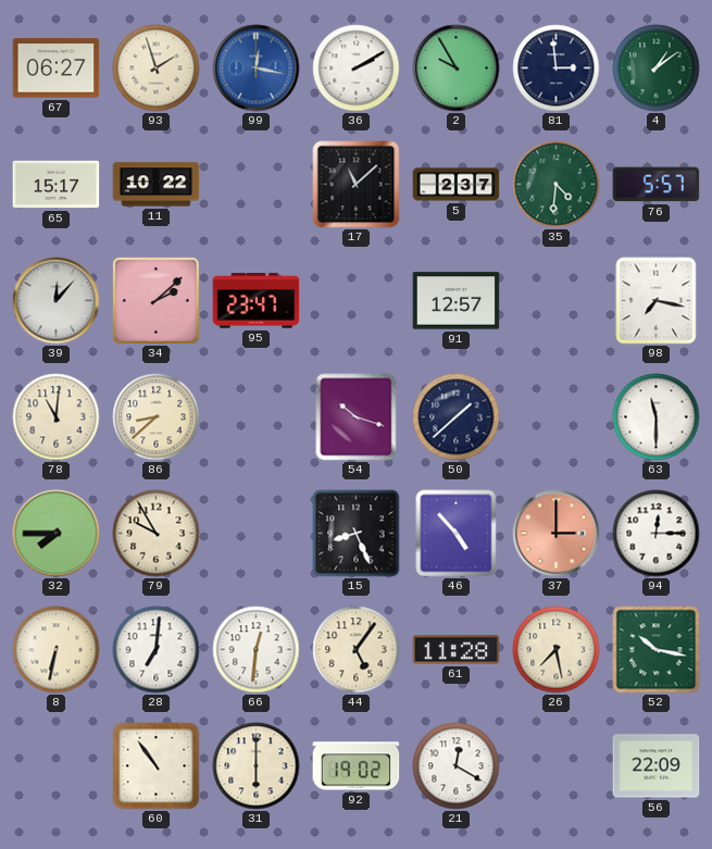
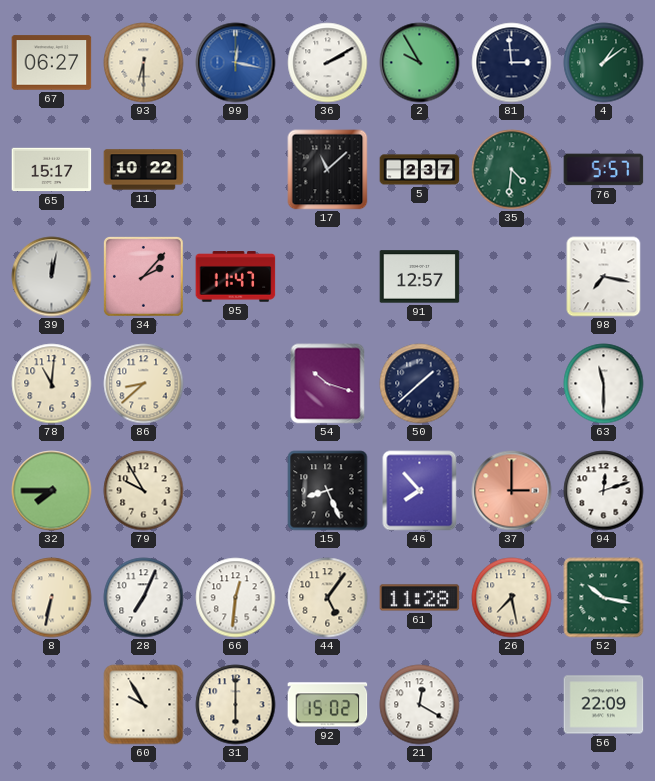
93: 1:57 -> 6:30
39: 12:07 -> 12:02
34: 2:08 -> 2:07
95: 23:47 -> 11:47
46: 4:53 -> 7:53
94: 12:15 -> 12:12
28: 7:01 -> 7:04
60: 10:54 -> 9:55
92: 19:02 -> 15:02
